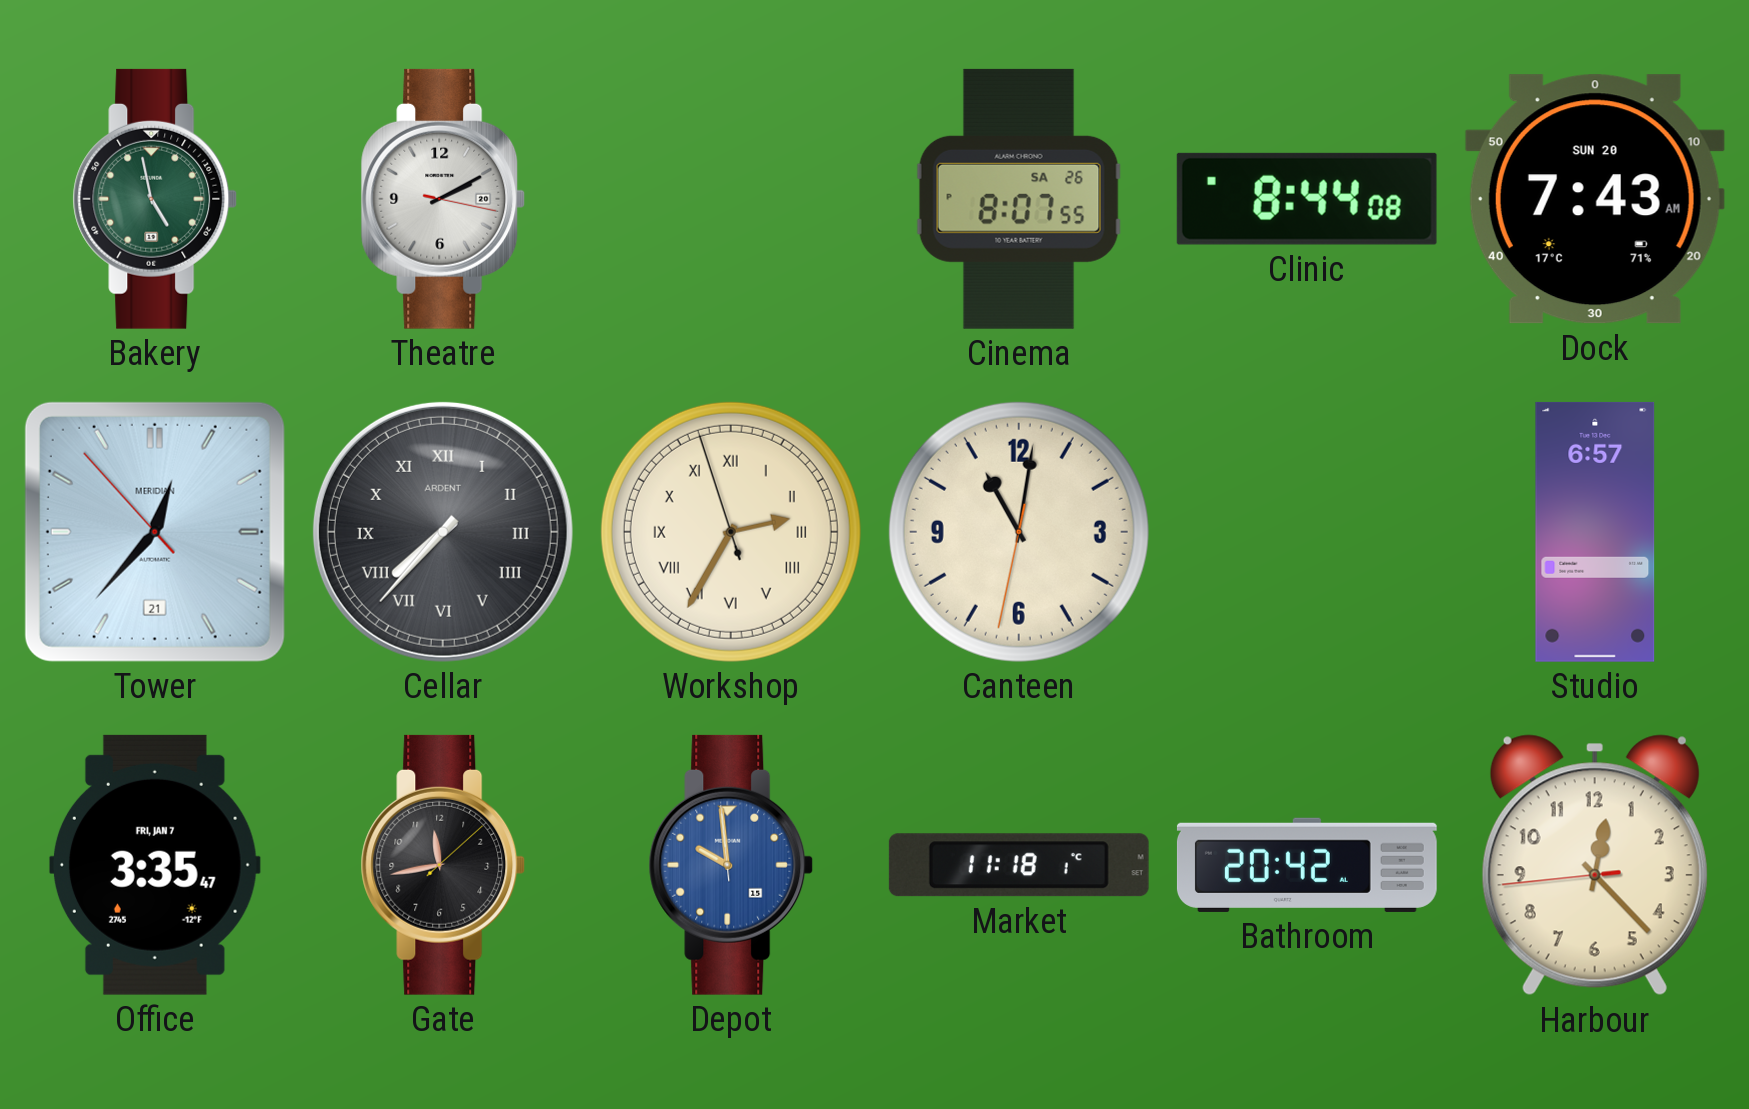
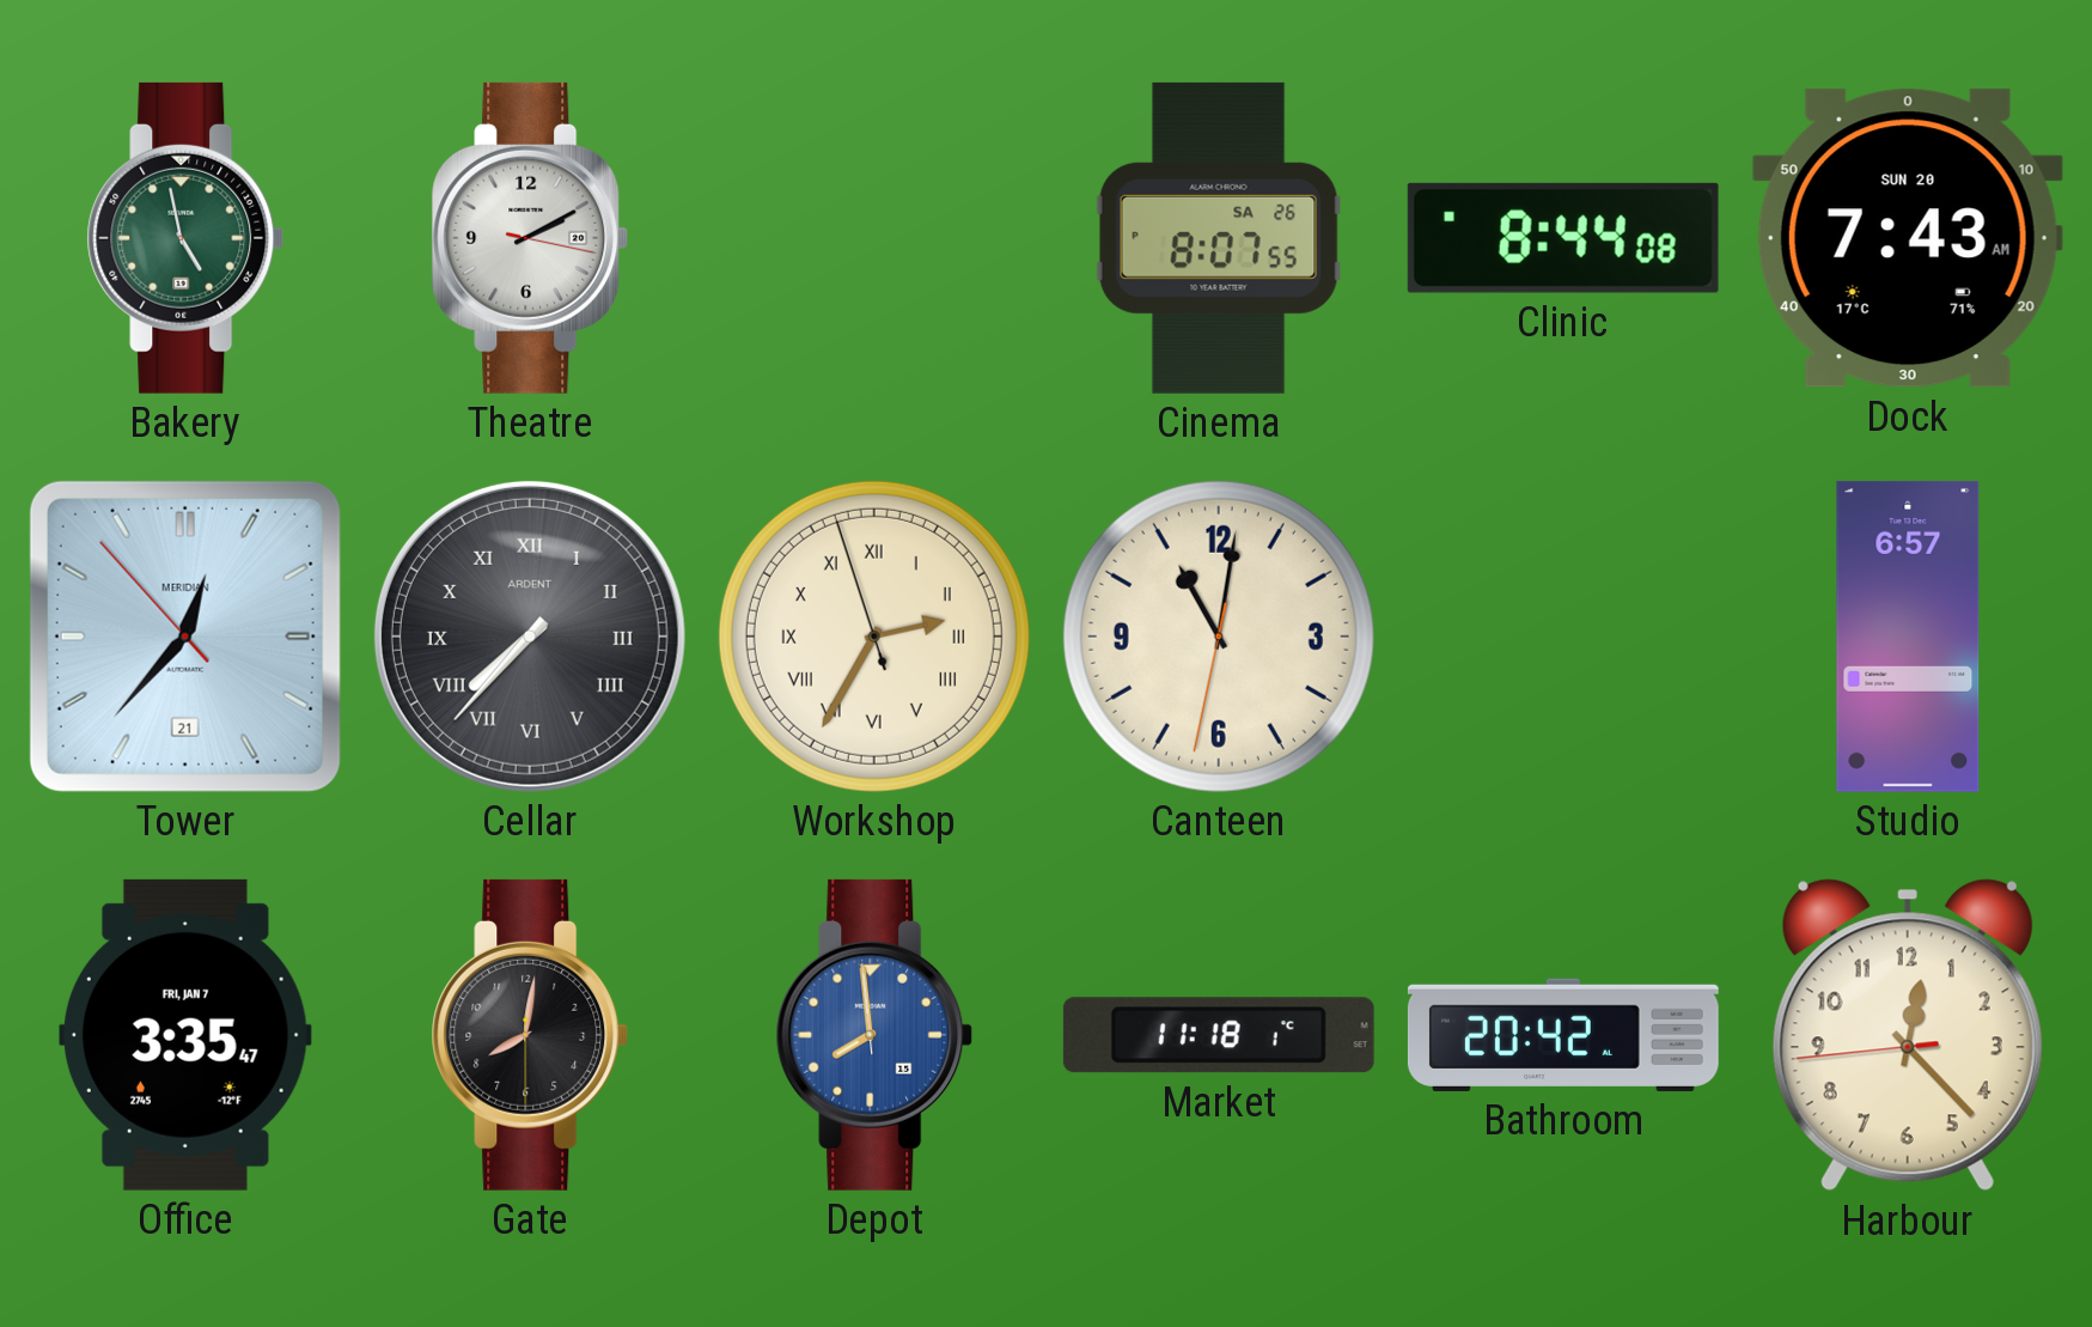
Gate: 11:43 -> 8:01
Depot: 9:58 -> 7:58
